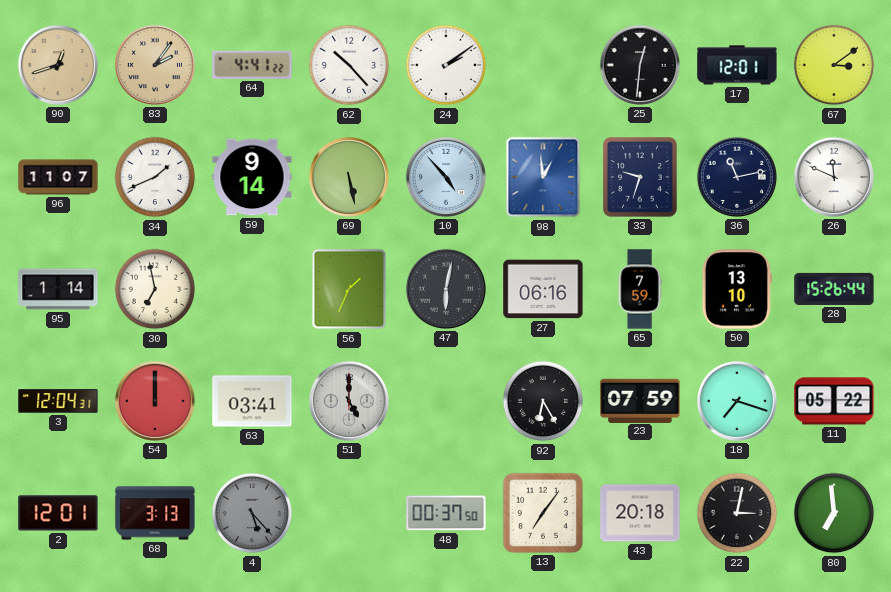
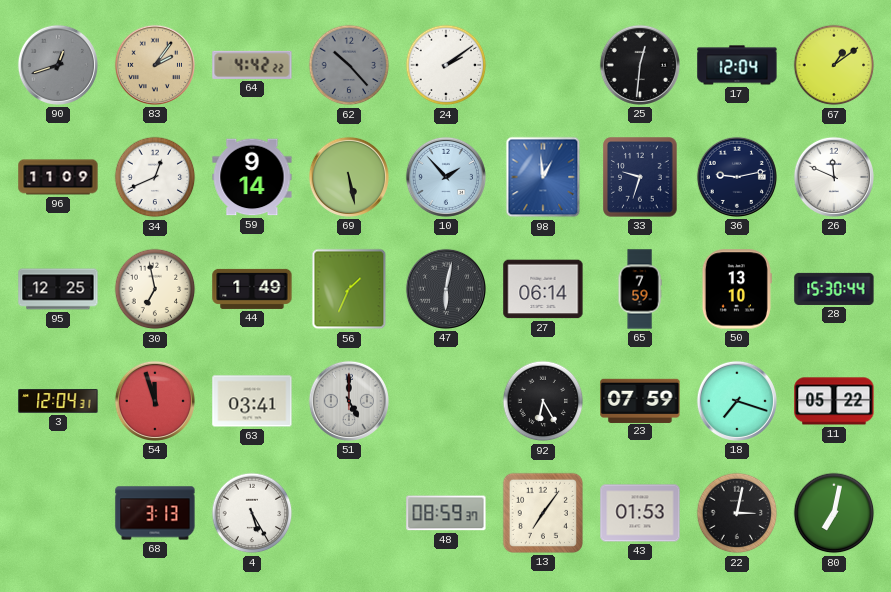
90 dial: champagne -> grey
64: 4:41 -> 4:42
62 dial: white -> grey
17: 12:01 -> 12:04
67: 3:09 -> 1:09
96: 11:07 -> 11:09
34: 1:41 -> 12:41
10: 4:53 -> 1:53
36: 11:13 -> 9:13
95: 1:14 -> 12:25
44: none -> 1:49
27: 06:16 -> 06:14
28: 15:26 -> 15:30
54: 12:00 -> 11:57
2: 12:01 -> none
4: 5:23 -> 5:25
4 dial: grey -> white
48: 00:37 -> 08:59
43: 20:18 -> 01:53
80: 6:59 -> 7:02
